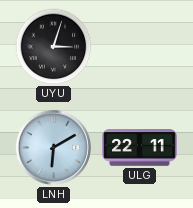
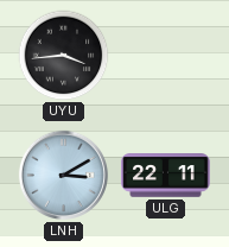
UYU: 3:03 -> 3:44
LNH: 6:10 -> 3:10
